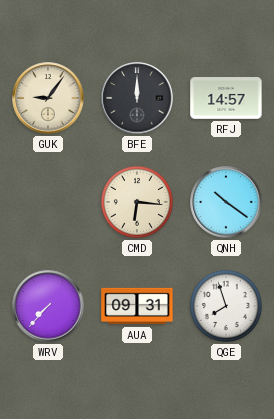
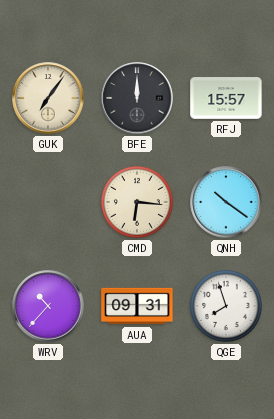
GUK: 9:06 -> 7:06
RFJ: 14:57 -> 15:57
WRV: 7:37 -> 10:37
